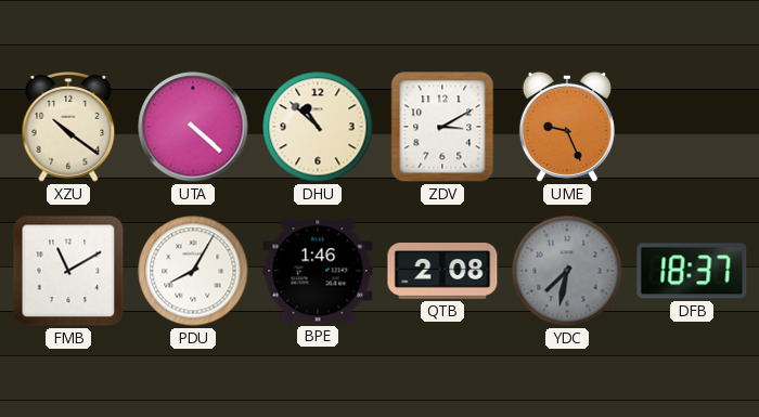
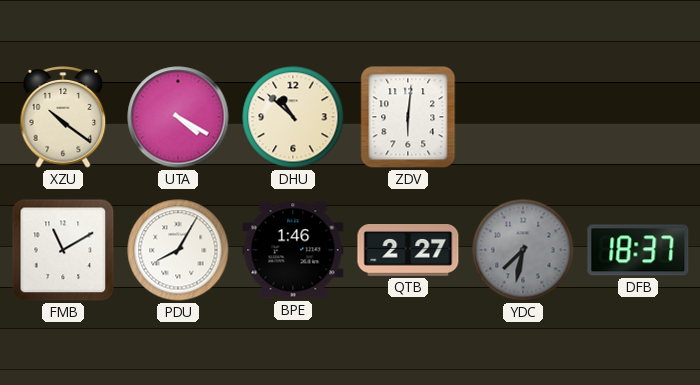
UTA: 4:22 -> 4:20
ZDV: 3:10 -> 6:01
UME: 9:26 -> none
QTB: 2:08 -> 2:27
